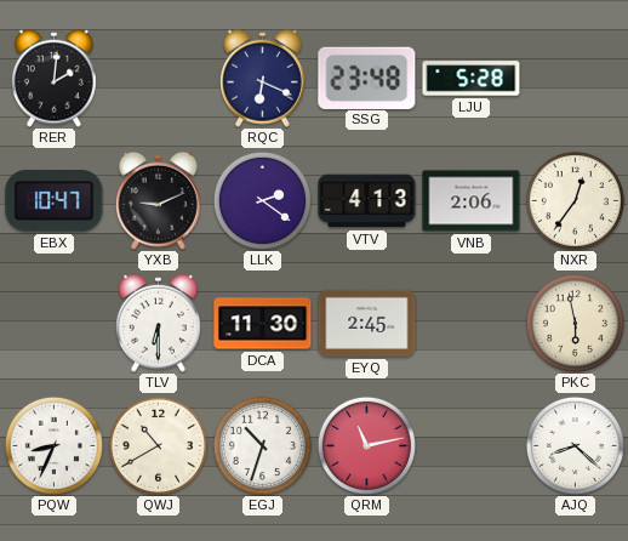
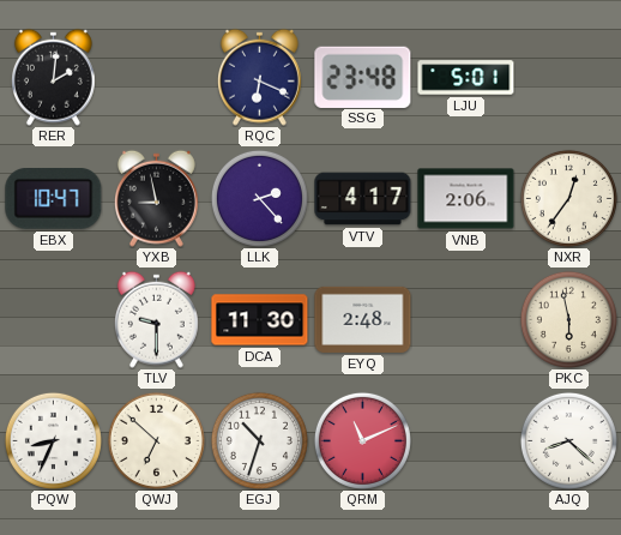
LJU: 5:28 -> 5:01
YXB: 9:11 -> 8:58
LLK: 2:21 -> 2:23
VTV: 4:13 -> 4:17
TLV: 6:30 -> 9:30
EYQ: 2:45 -> 2:48
QWJ: 10:40 -> 6:52
QRM: 11:13 -> 11:11
